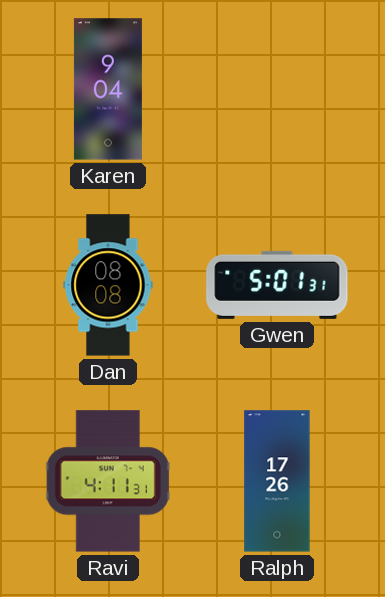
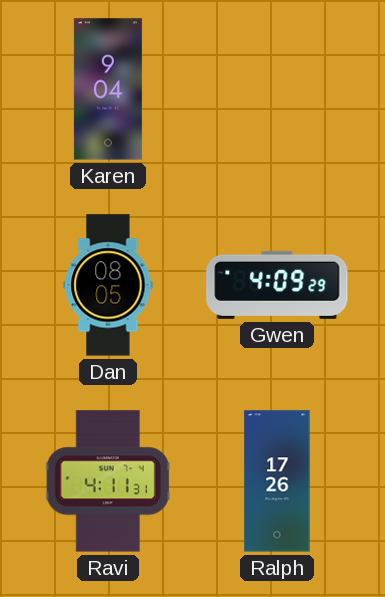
Dan: 08:08 -> 08:05
Gwen: 5:01 -> 4:09
